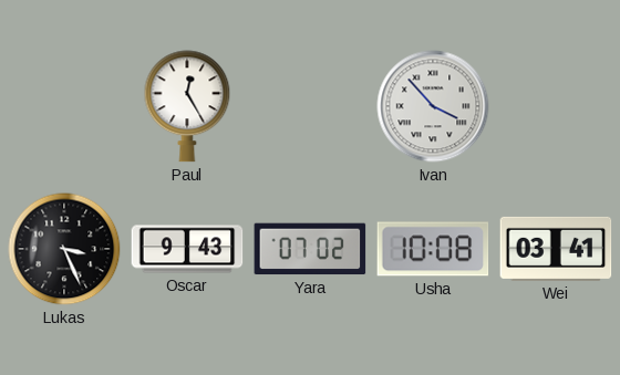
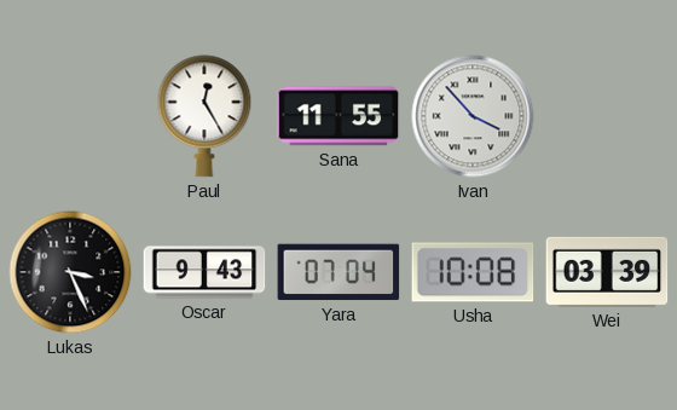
Sana: none -> 11:55
Yara: 07:02 -> 07:04
Wei: 03:41 -> 03:39
